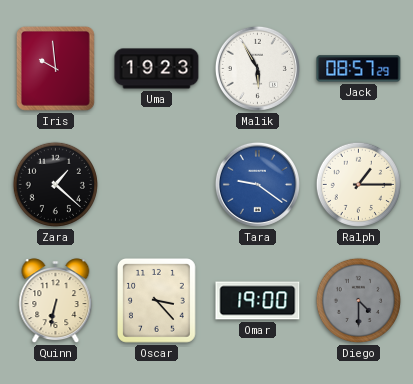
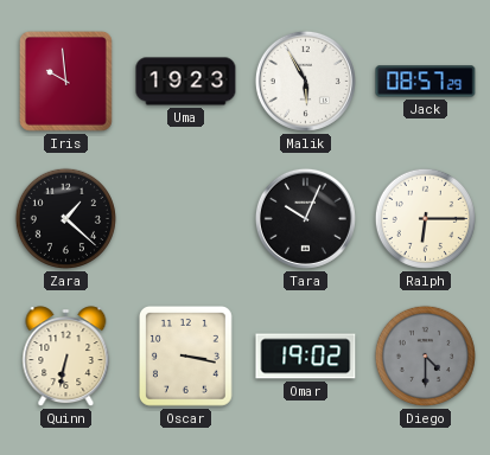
Tara: 9:21 -> 10:04
Tara dial: blue -> black
Ralph: 1:15 -> 6:15
Oscar: 3:23 -> 3:17
Omar: 19:00 -> 19:02
